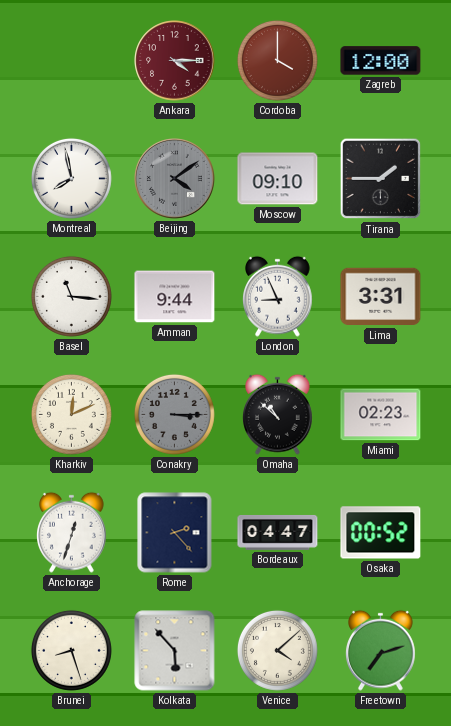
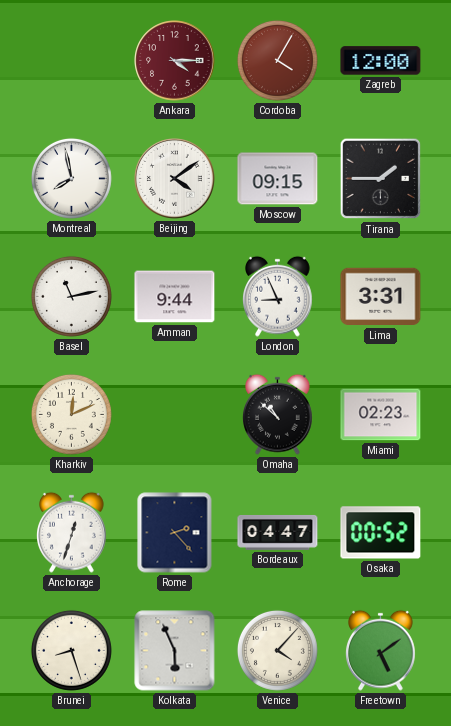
Cordoba: 4:00 -> 4:05
Beijing dial: grey -> white
Moscow: 09:10 -> 09:15
Basel: 11:16 -> 11:13
Conakry: 3:15 -> none
Kolkata: 5:53 -> 5:56
Venice: 4:08 -> 4:07
Freetown: 7:12 -> 5:09
